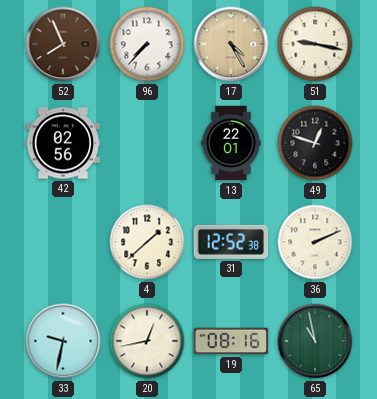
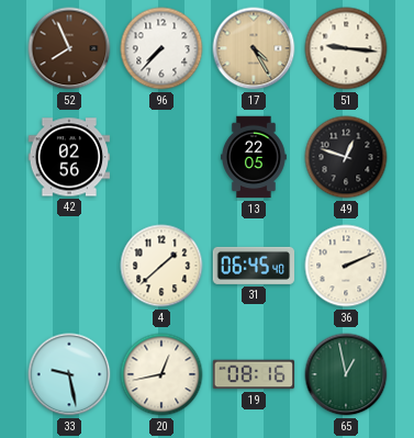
51: 9:17 -> 9:16
13: 22:01 -> 22:05
31: 12:52 -> 06:45
33: 9:32 -> 9:28
65: 10:58 -> 12:58
